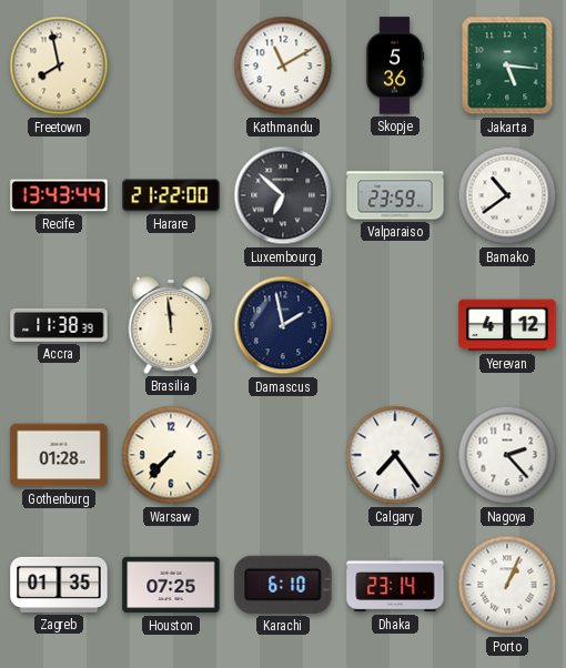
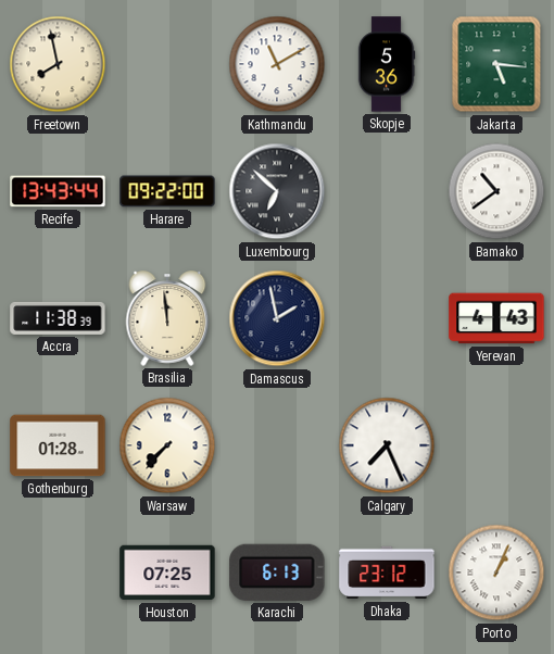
Harare: 21:22 -> 09:22
Valparaiso: 23:59 -> none
Yerevan: 4:12 -> 4:43
Calgary: 7:24 -> 7:26
Nagoya: 2:23 -> none
Zagreb: 01:35 -> none
Karachi: 6:10 -> 6:13
Dhaka: 23:14 -> 23:12
